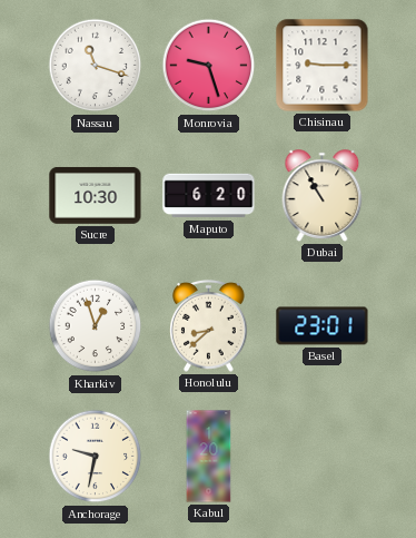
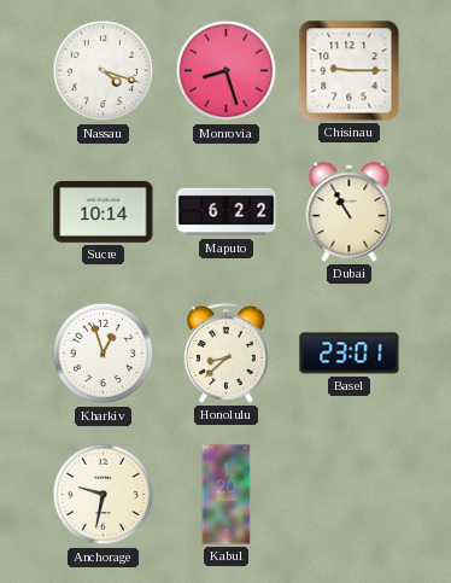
Nassau: 11:18 -> 4:18
Monrovia: 9:27 -> 8:27
Sucre: 10:30 -> 10:14
Maputo: 6:20 -> 6:22
